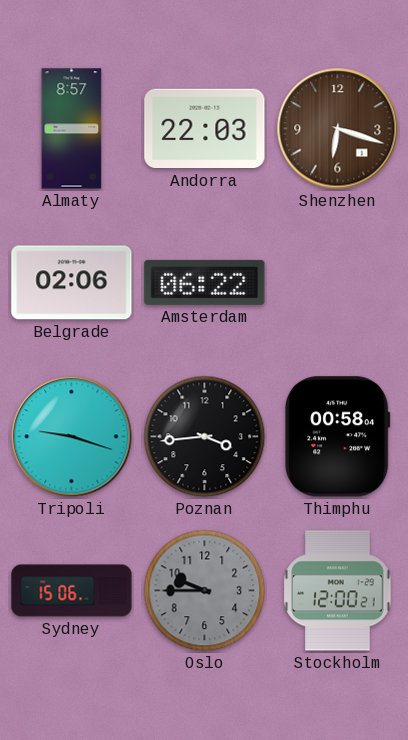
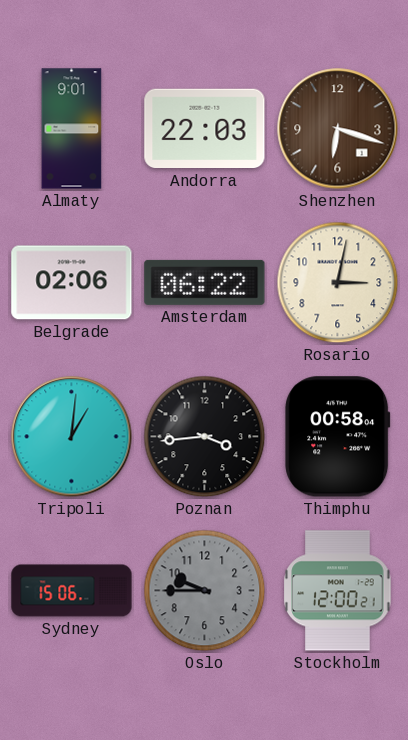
Almaty: 8:57 -> 9:01
Rosario: none -> 3:02
Tripoli: 9:18 -> 1:01
